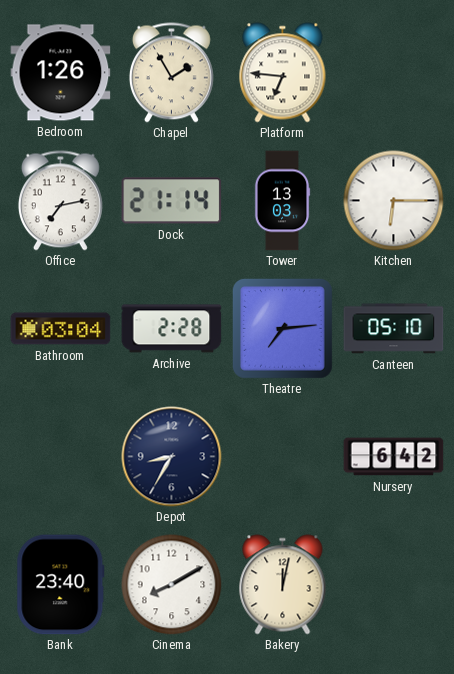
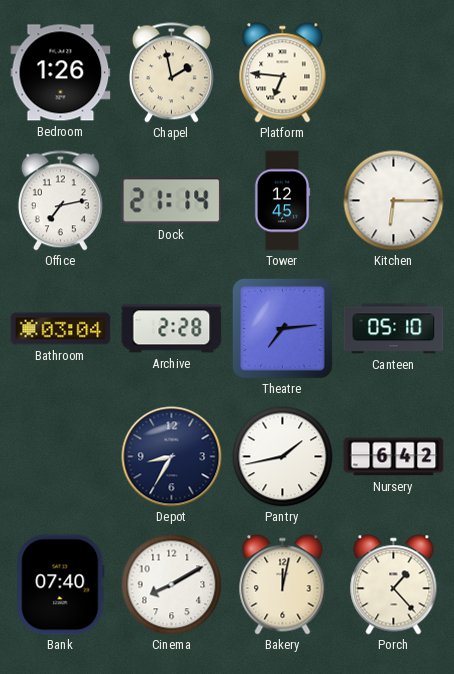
Chapel: 1:55 -> 1:58
Tower: 13:03 -> 12:45
Pantry: none -> 1:43
Bank: 23:40 -> 07:40
Porch: none -> 1:23
